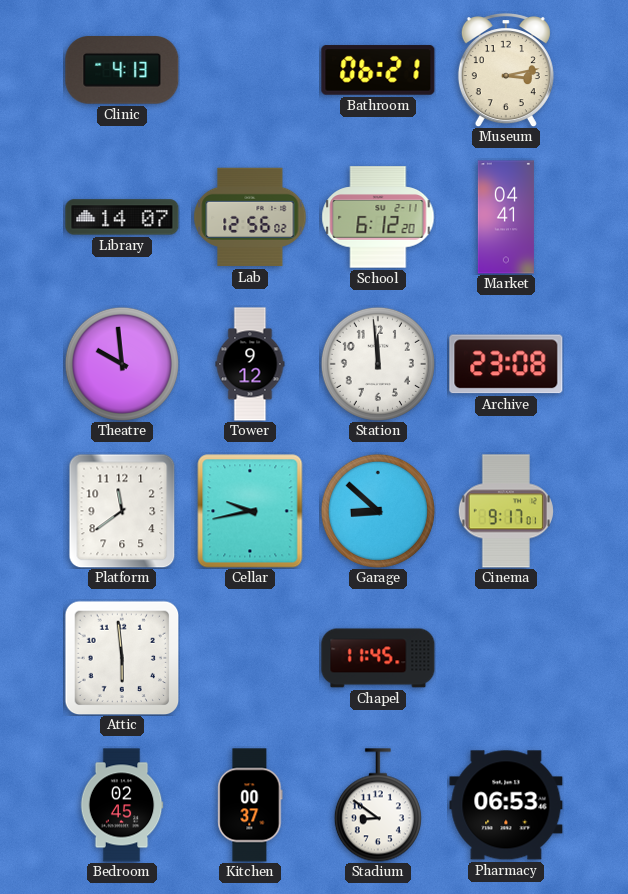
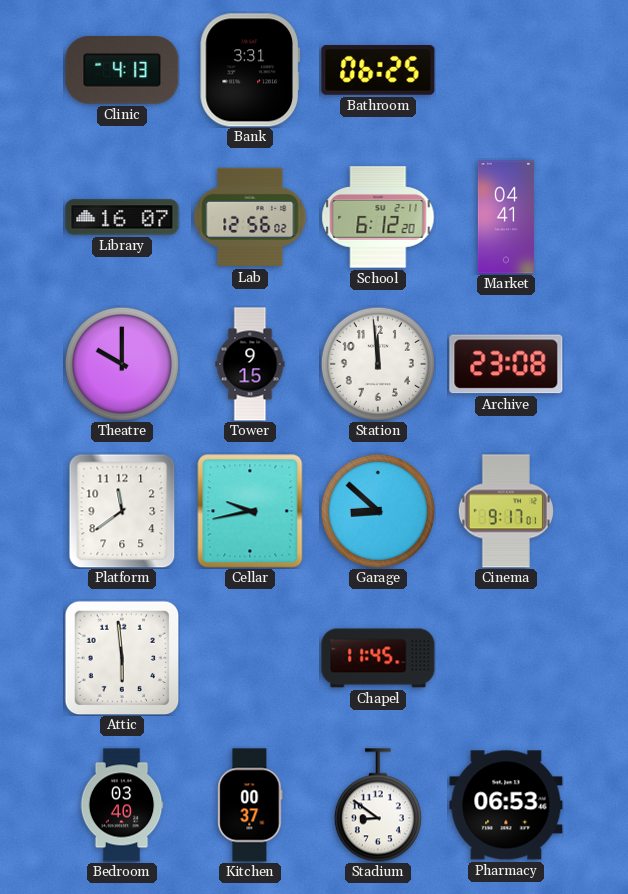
Bank: none -> 3:31
Bathroom: 06:21 -> 06:25
Museum: 3:13 -> none
Library: 14:07 -> 16:07
Theatre: 9:59 -> 10:00
Tower: 9:12 -> 9:15
Bedroom: 02:45 -> 03:40
